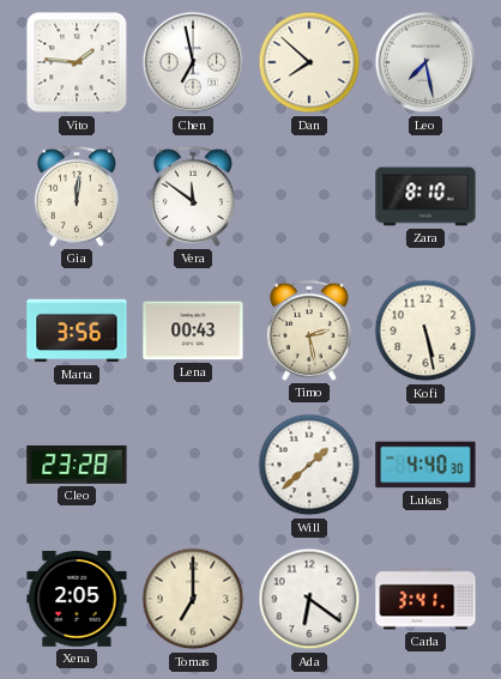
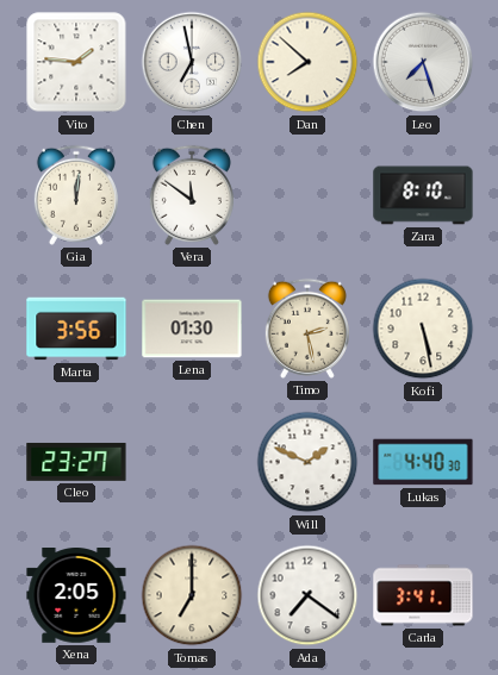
Leo: 7:28 -> 7:27
Lena: 00:43 -> 01:30
Cleo: 23:28 -> 23:27
Will: 1:38 -> 1:49
Ada: 6:21 -> 7:21
